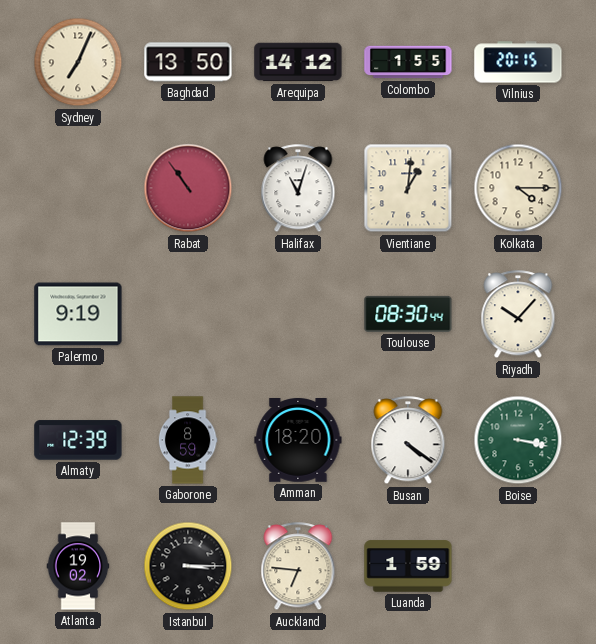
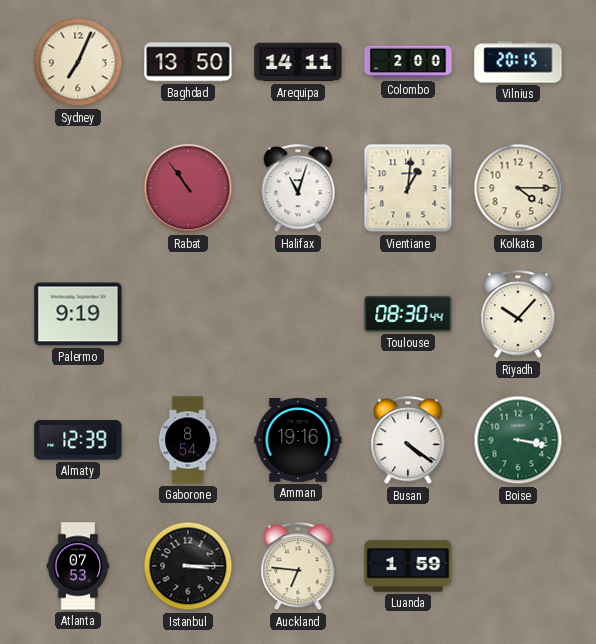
Arequipa: 14:12 -> 14:11
Colombo: 1:55 -> 2:00
Gaborone: 8:59 -> 8:54
Amman: 18:20 -> 19:16
Atlanta: 19:02 -> 07:53
